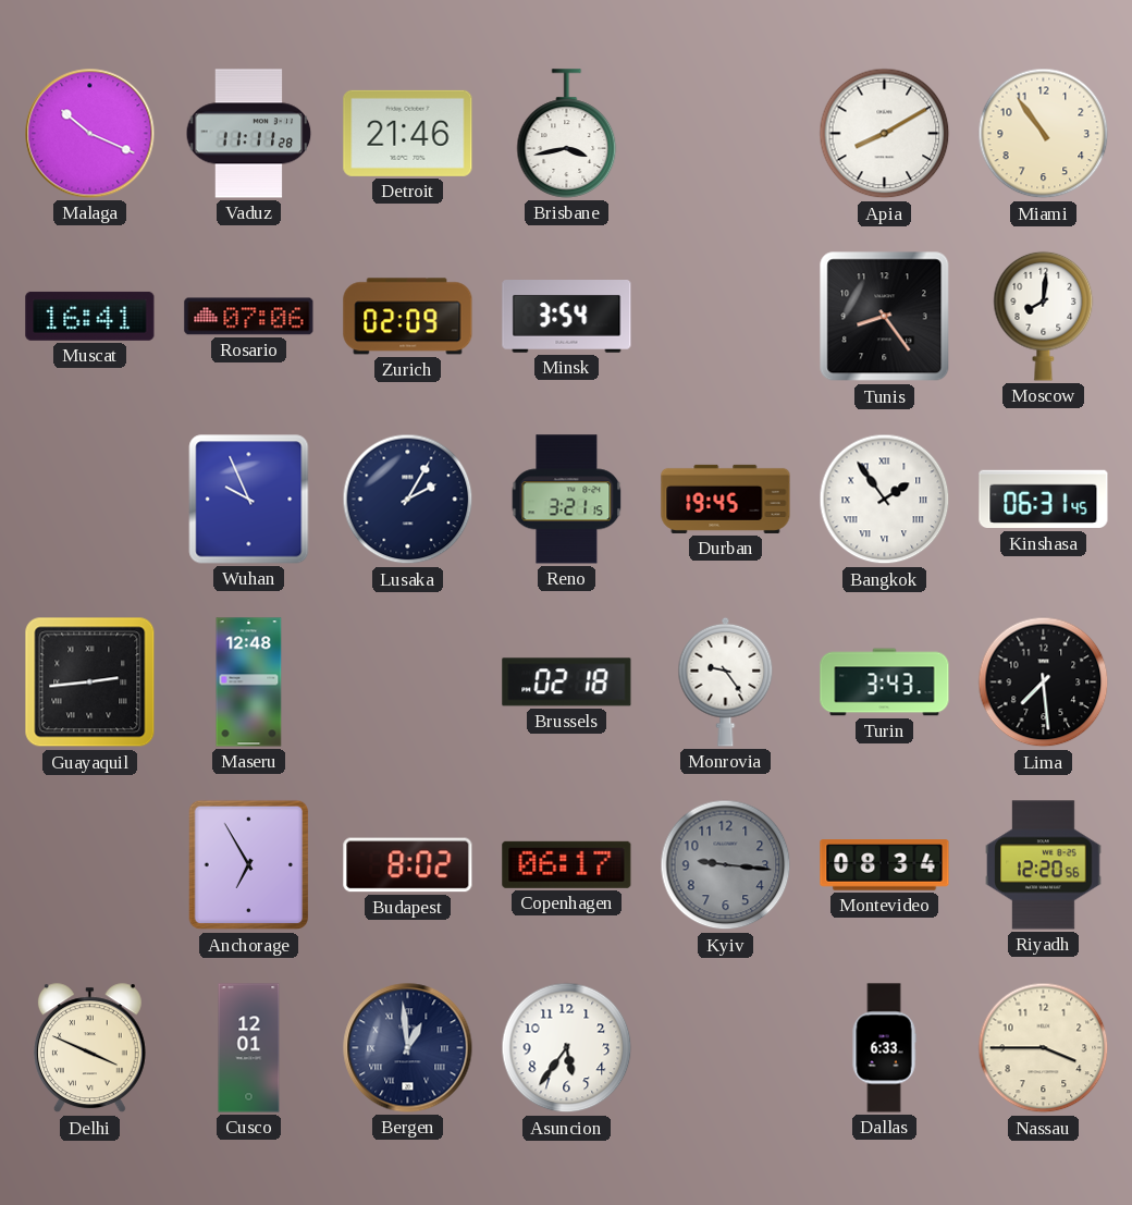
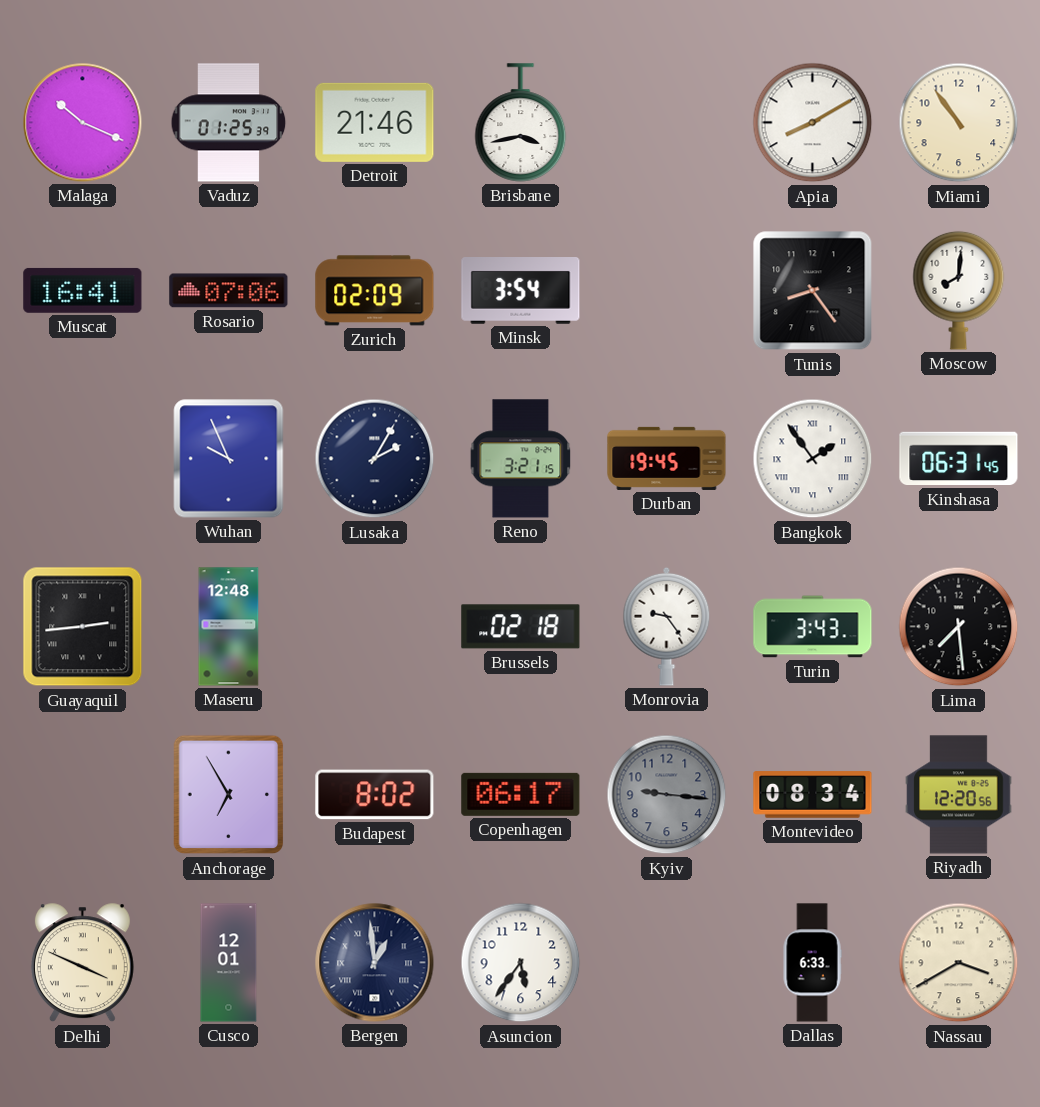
Vaduz: 11:11 -> 01:25
Nassau: 3:45 -> 3:40
